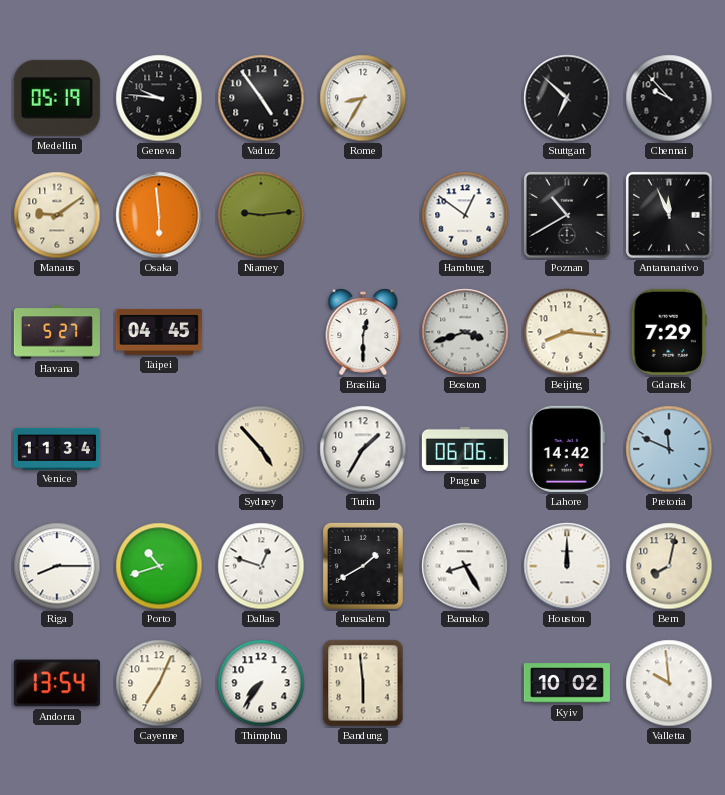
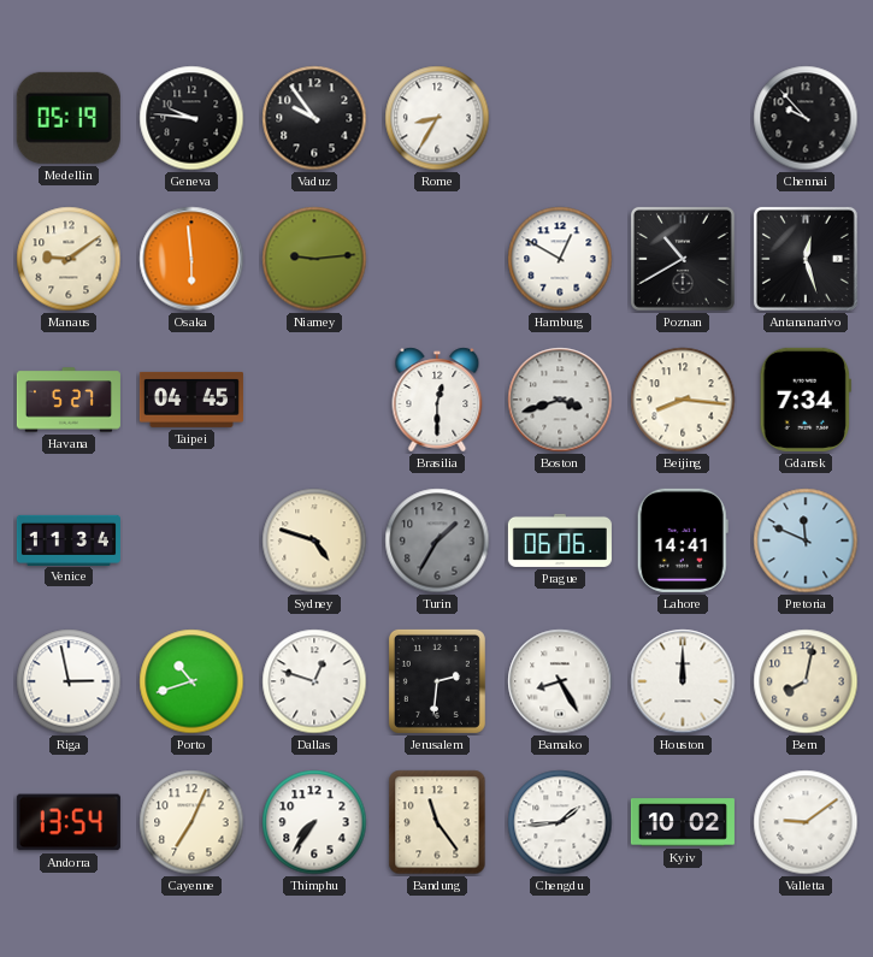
Vaduz: 4:54 -> 9:54
Stuttgart: 6:52 -> none
Hamburg: 12:51 -> 12:50
Antananarivo: 11:56 -> 12:27
Gdansk: 7:29 -> 7:34
Sydney: 4:53 -> 4:48
Turin dial: white -> grey
Lahore: 14:42 -> 14:41
Riga: 8:15 -> 2:58
Jerusalem: 1:40 -> 2:31
Bandung: 5:59 -> 11:24
Chengdu: none -> 1:44
Valletta: 9:59 -> 9:09
